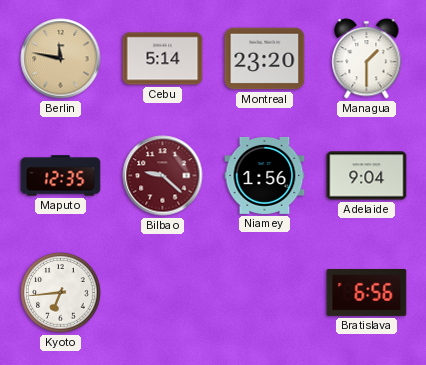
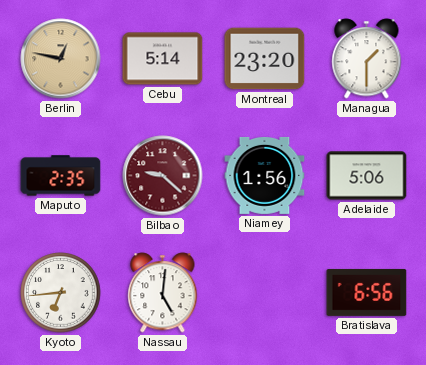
Berlin: 11:47 -> 12:47
Maputo: 12:35 -> 2:35
Adelaide: 9:04 -> 5:06
Nassau: none -> 5:01
